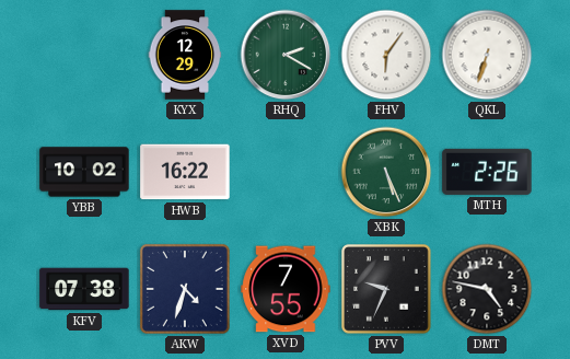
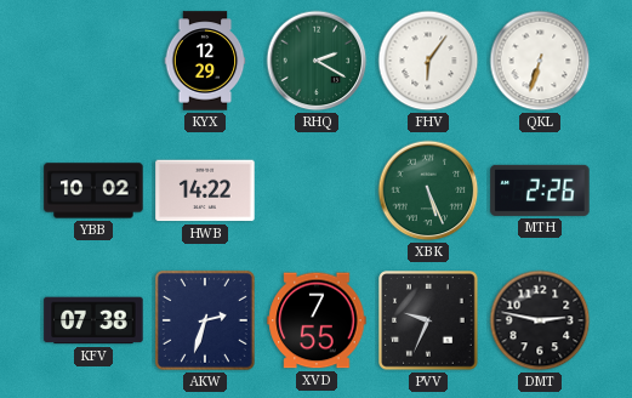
HWB: 16:22 -> 14:22
AKW: 4:33 -> 2:33
DMT: 4:47 -> 2:47
